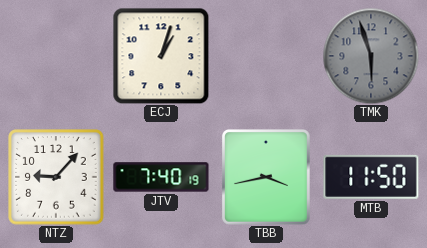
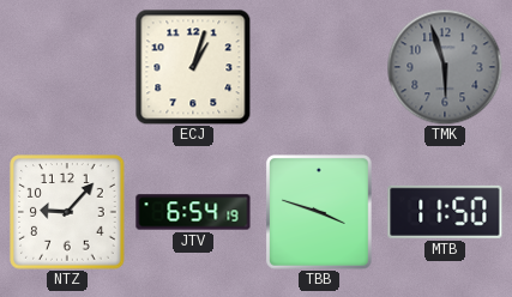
JTV: 7:40 -> 6:54
TBB: 3:43 -> 3:48
